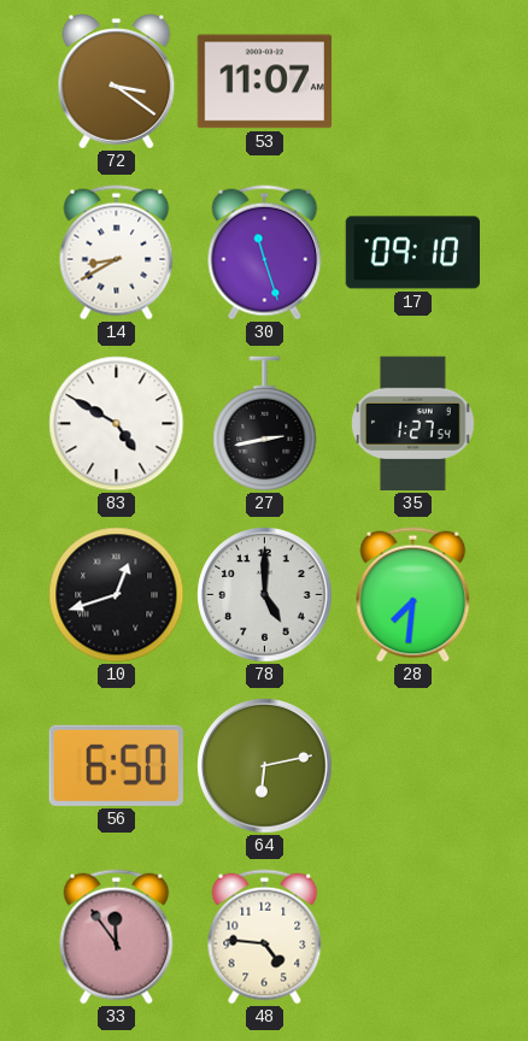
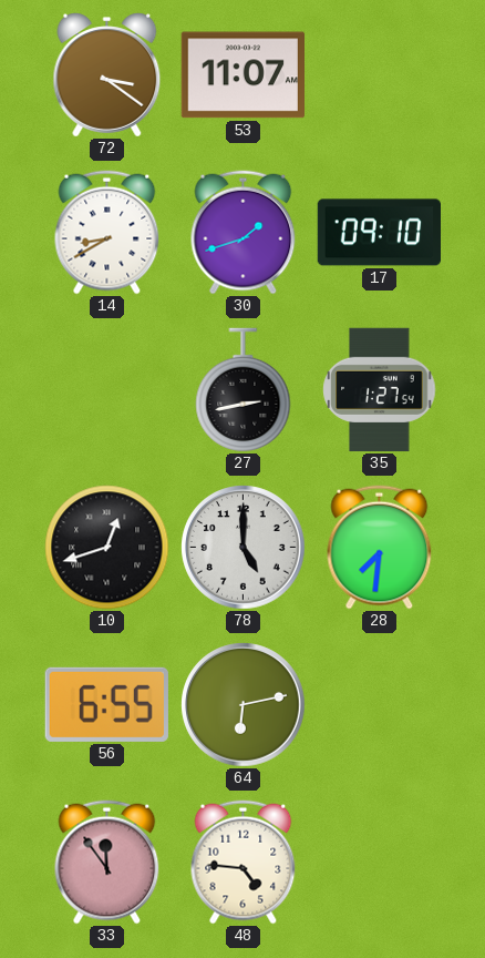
30: 11:27 -> 1:42
83: 4:50 -> none
56: 6:50 -> 6:55
